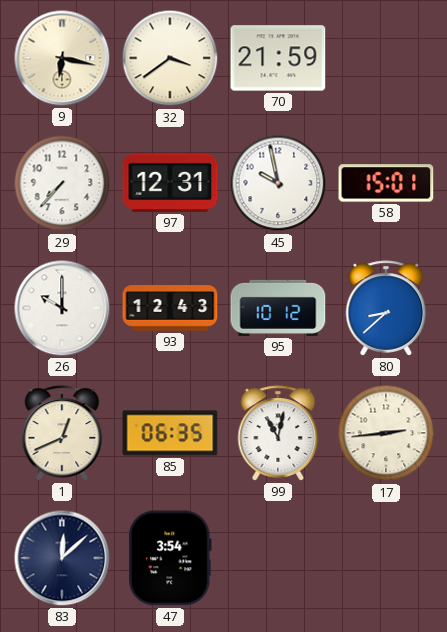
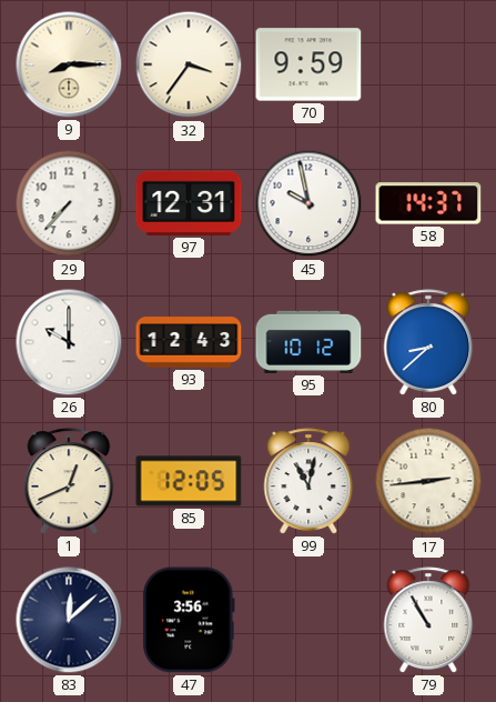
9: 6:17 -> 8:15
32: 3:39 -> 3:36
70: 21:59 -> 9:59
58: 15:01 -> 14:37
85: 06:35 -> 12:05
47: 3:54 -> 3:56
79: none -> 10:55
